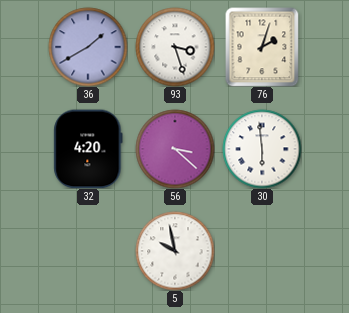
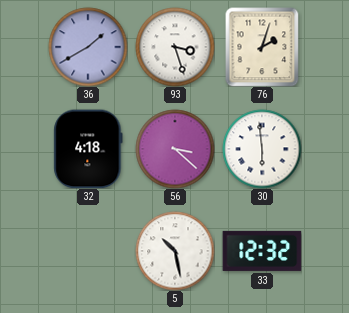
32: 4:20 -> 4:18
5: 9:58 -> 10:28
33: none -> 12:32
